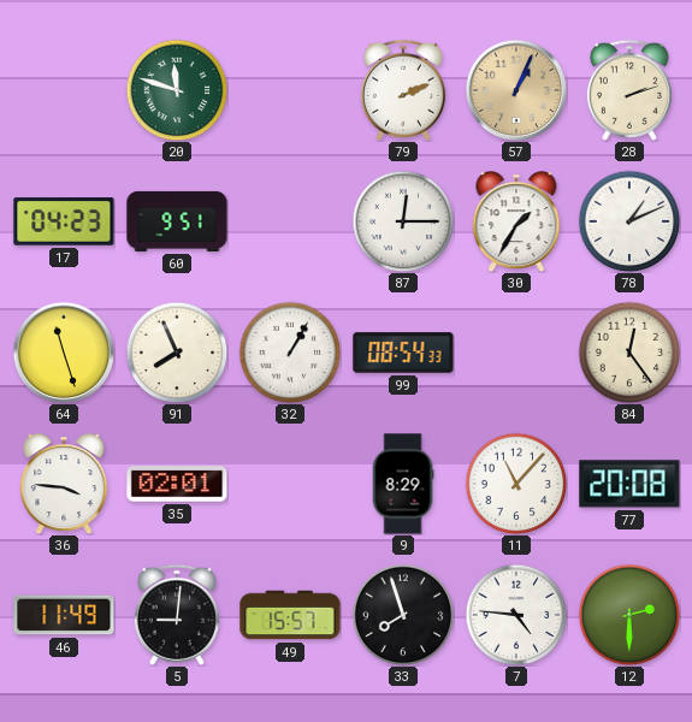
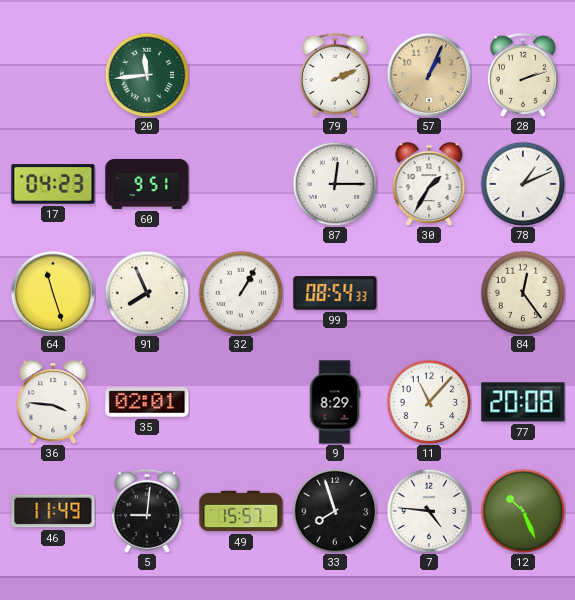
20: 11:48 -> 11:44
12: 2:30 -> 10:26
